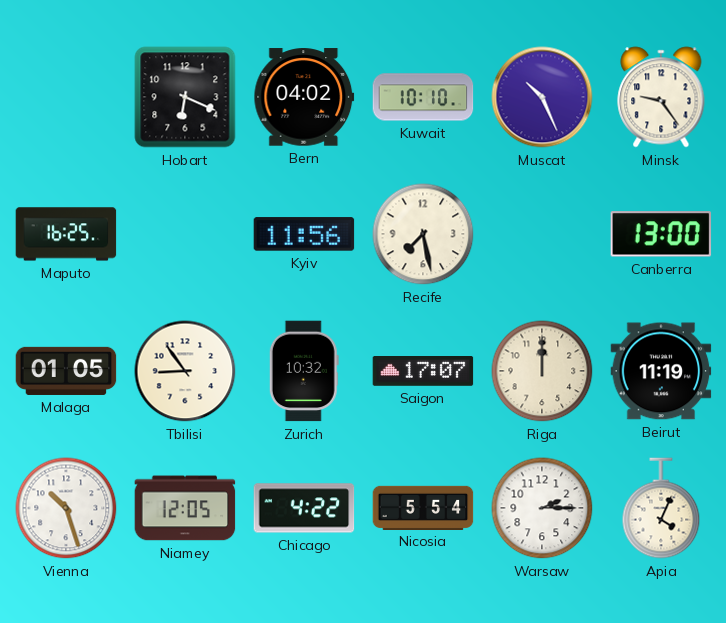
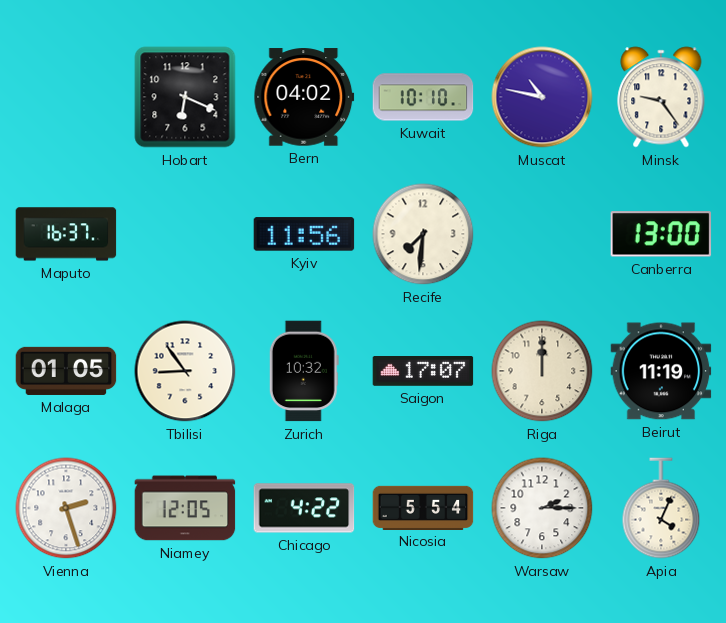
Muscat: 10:26 -> 10:47
Maputo: 16:25 -> 16:37
Recife: 7:28 -> 7:31
Vienna: 10:27 -> 2:27
